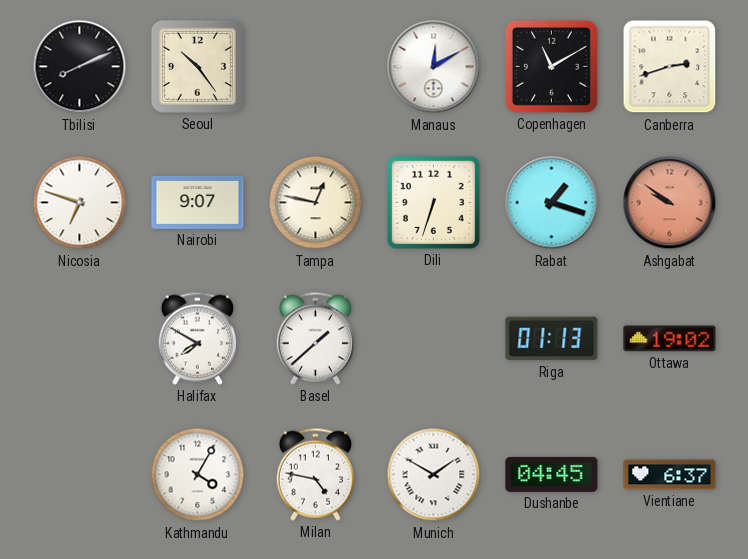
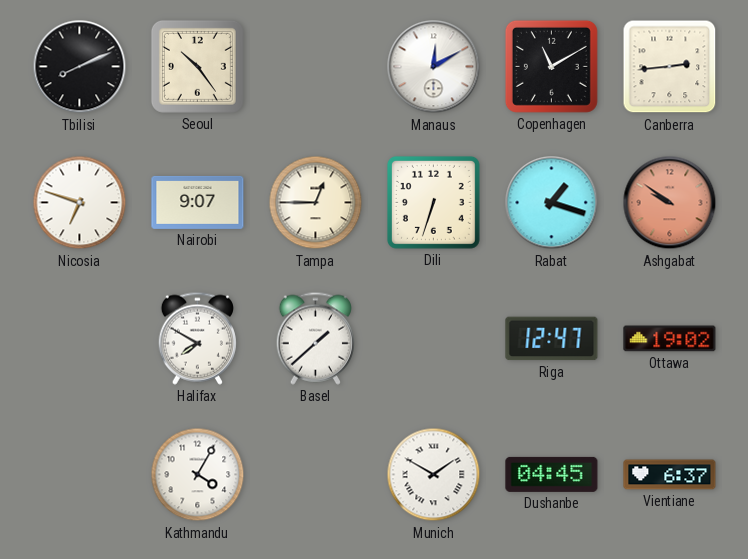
Canberra: 2:42 -> 2:44
Tampa: 12:47 -> 12:45
Riga: 01:13 -> 12:47
Milan: 4:47 -> none
